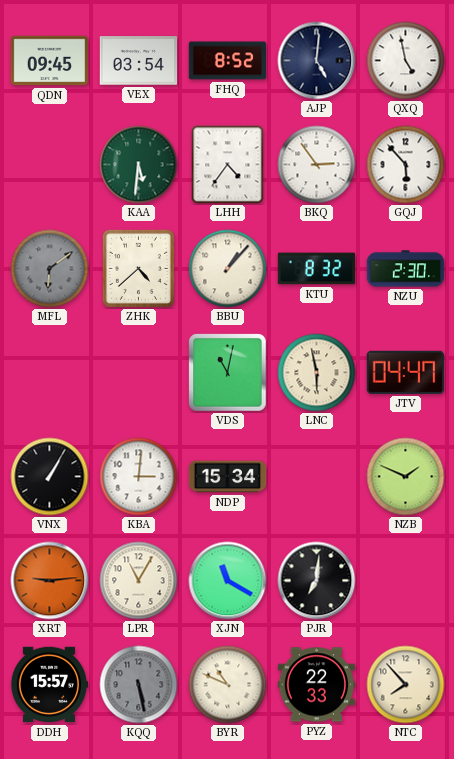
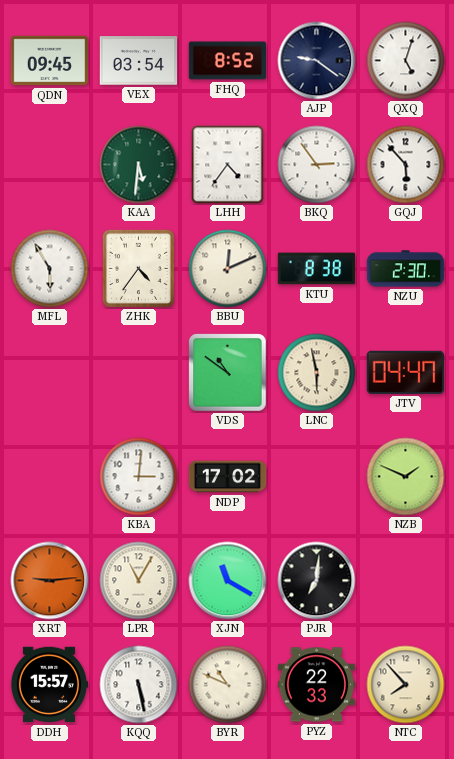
AJP: 5:01 -> 9:21
QXQ: 4:58 -> 5:03
MFL: 6:09 -> 5:55
MFL dial: grey -> white
ZHK: 4:38 -> 4:36
BBU: 1:07 -> 12:11
KTU: 8:32 -> 8:38
VDS: 11:02 -> 10:51
VNX: 1:05 -> none
NDP: 15:34 -> 17:02
KQQ dial: grey -> white
